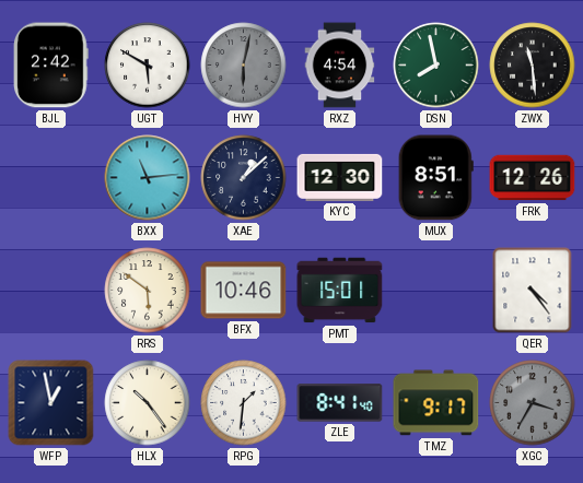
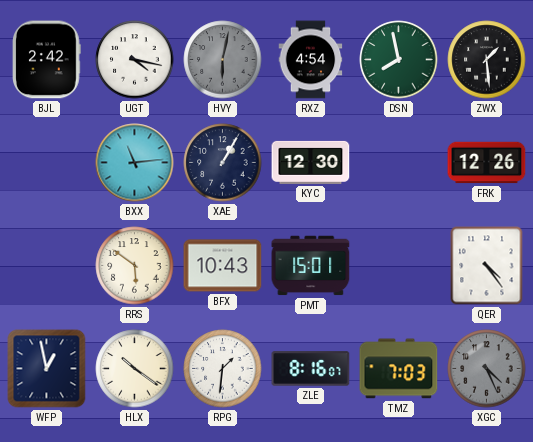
UGT: 5:50 -> 4:17
ZWX: 11:29 -> 1:29
XAE: 1:08 -> 1:05
MUX: 8:51 -> none
BFX: 10:46 -> 10:43
HLX: 10:24 -> 10:21
ZLE: 8:41 -> 8:16
TMZ: 9:17 -> 7:03
XGC: 3:35 -> 4:26
